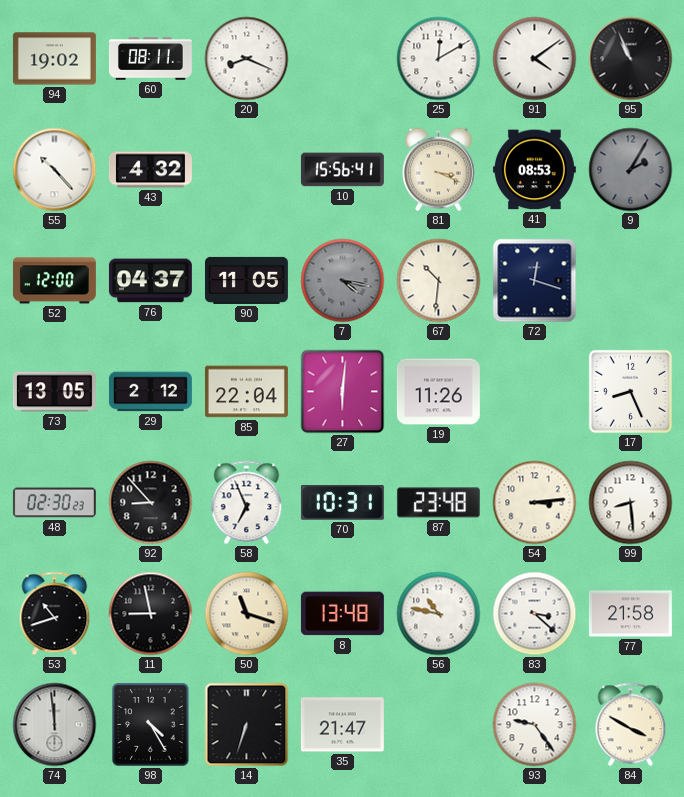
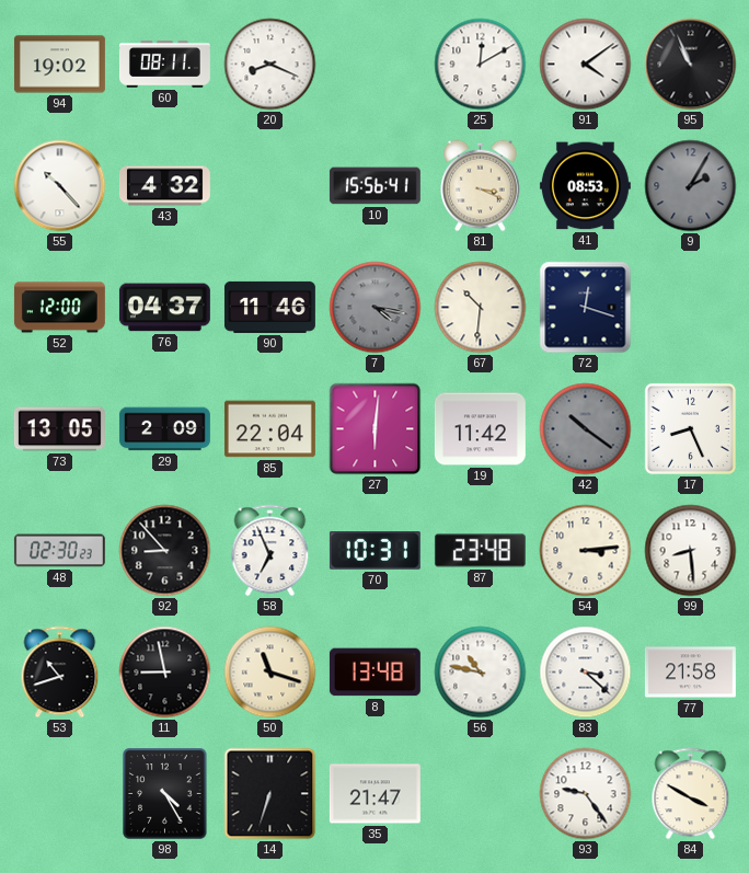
90: 11:05 -> 11:46
29: 2:12 -> 2:09
19: 11:26 -> 11:42
42: none -> 10:21
74: 11:59 -> none
